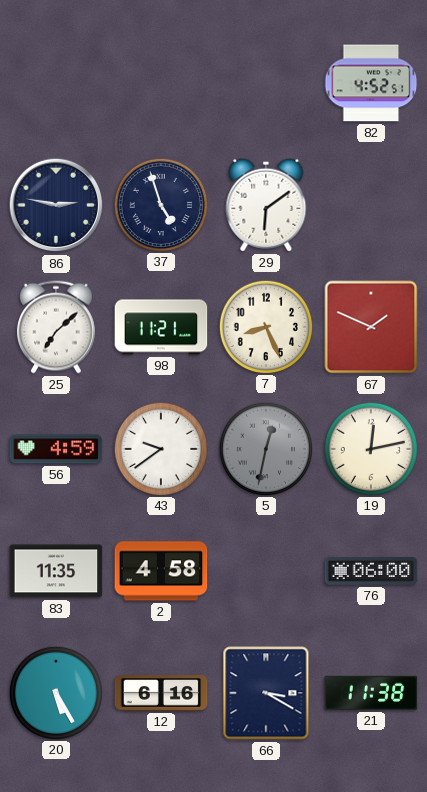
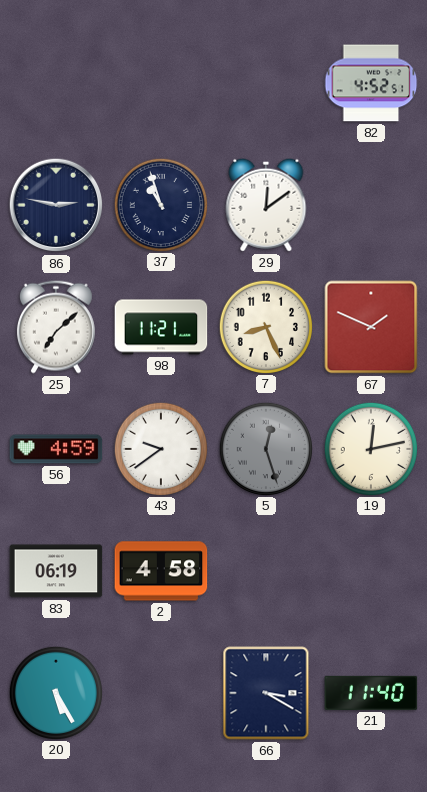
37: 4:57 -> 10:57
29: 6:09 -> 12:09
5: 12:32 -> 12:27
83: 11:35 -> 06:19
76: 06:00 -> none
12: 6:16 -> none
21: 11:38 -> 11:40
